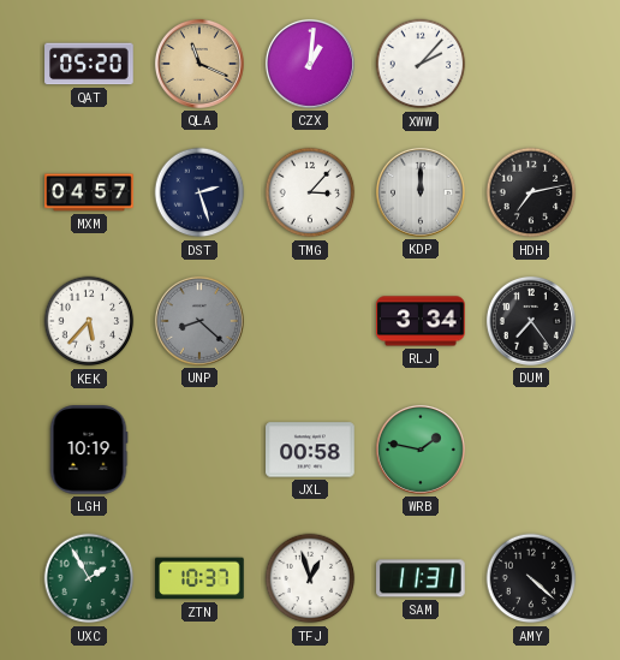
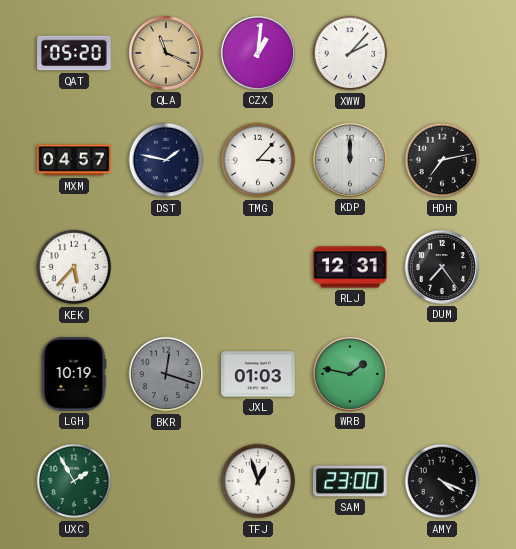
DST: 2:27 -> 1:47
UNP: 8:22 -> none
RLJ: 3:34 -> 12:31
BKR: none -> 12:18
JXL: 00:58 -> 01:03
ZTN: 10:37 -> none
SAM: 11:31 -> 23:00
AMY: 4:22 -> 4:19
